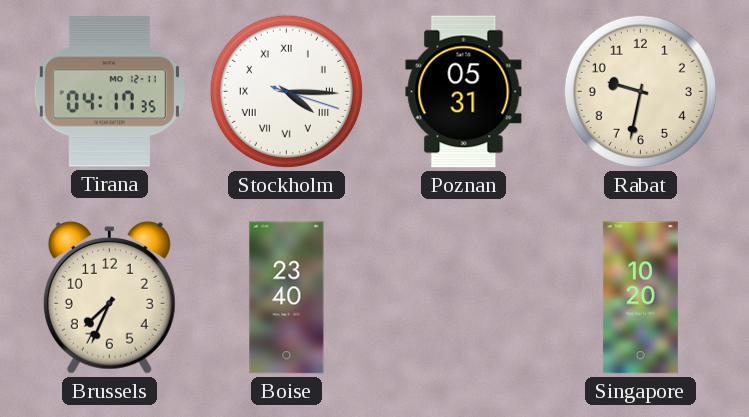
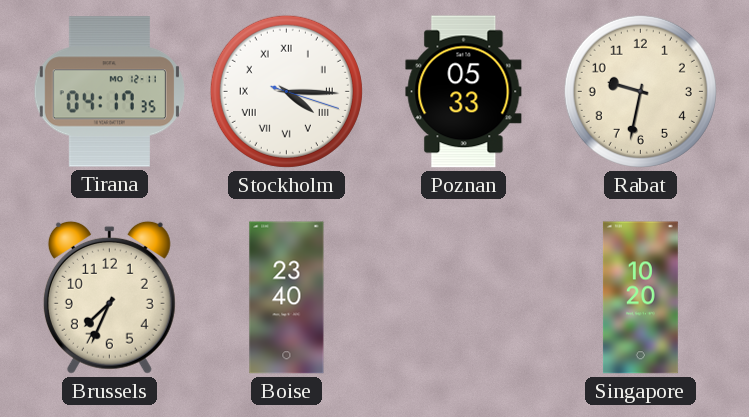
Poznan: 05:31 -> 05:33
